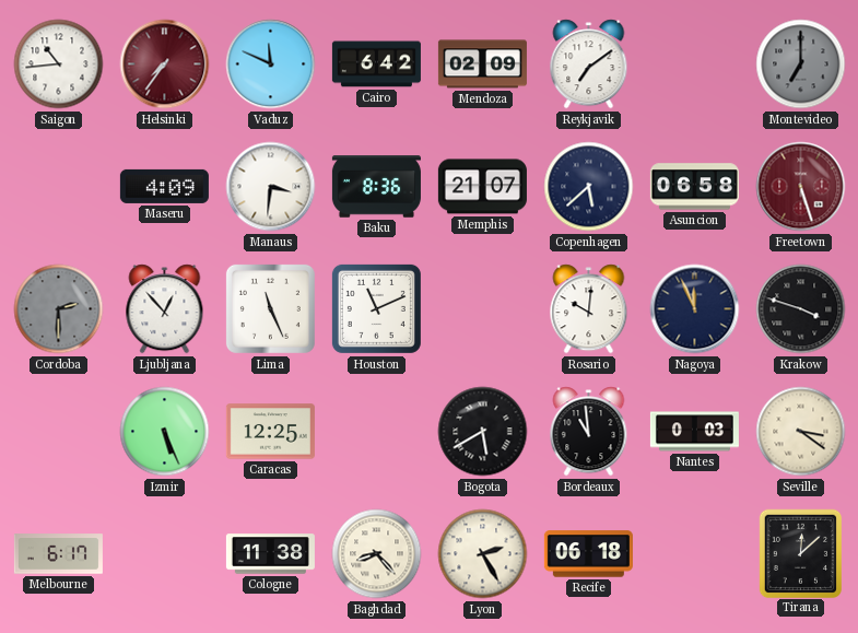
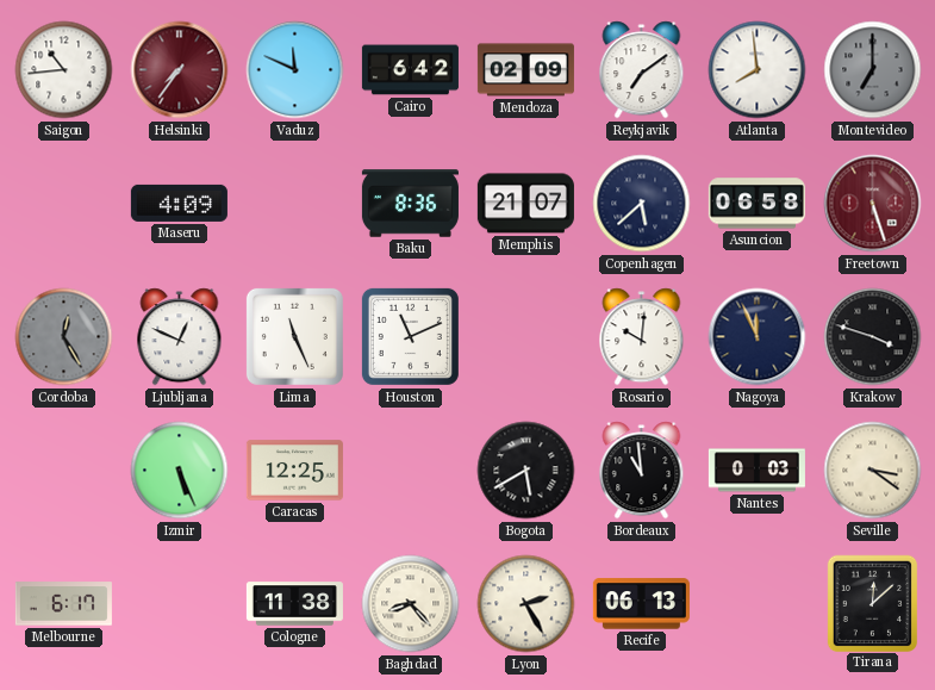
Atlanta: none -> 7:59
Manaus: 3:31 -> none
Cordoba: 2:30 -> 12:25
Ljubljana: 12:53 -> 12:49
Recife: 06:18 -> 06:13
